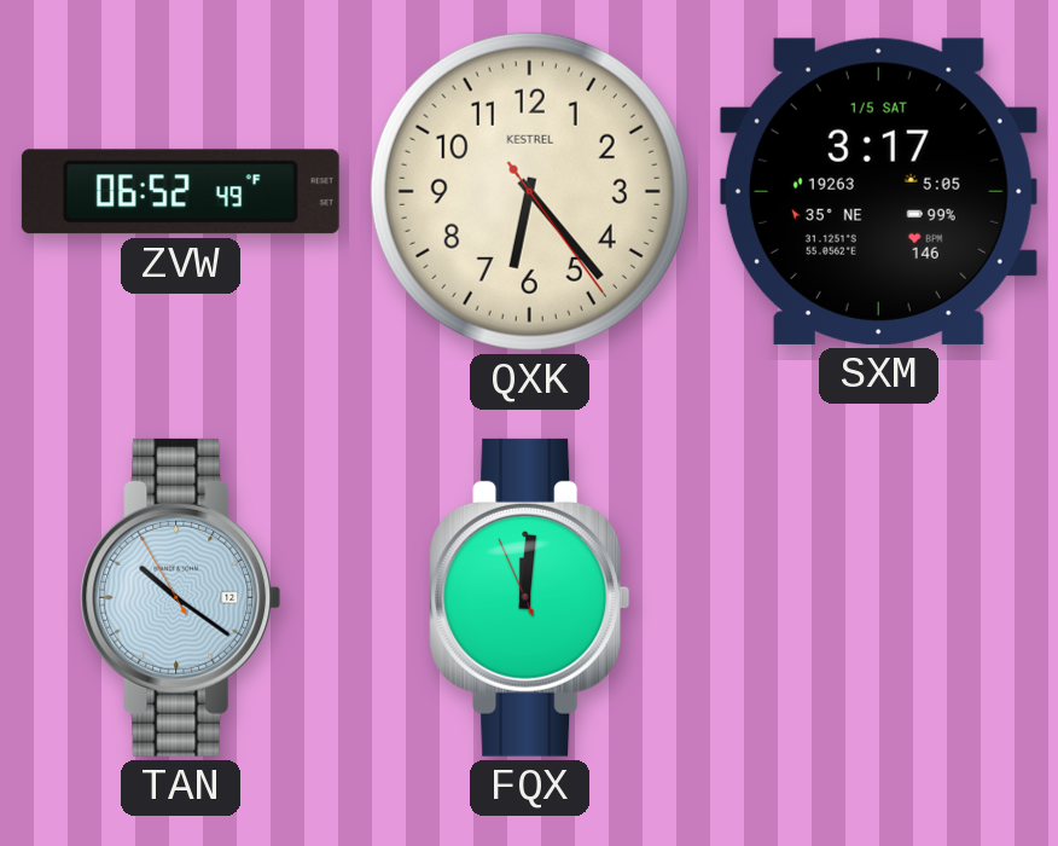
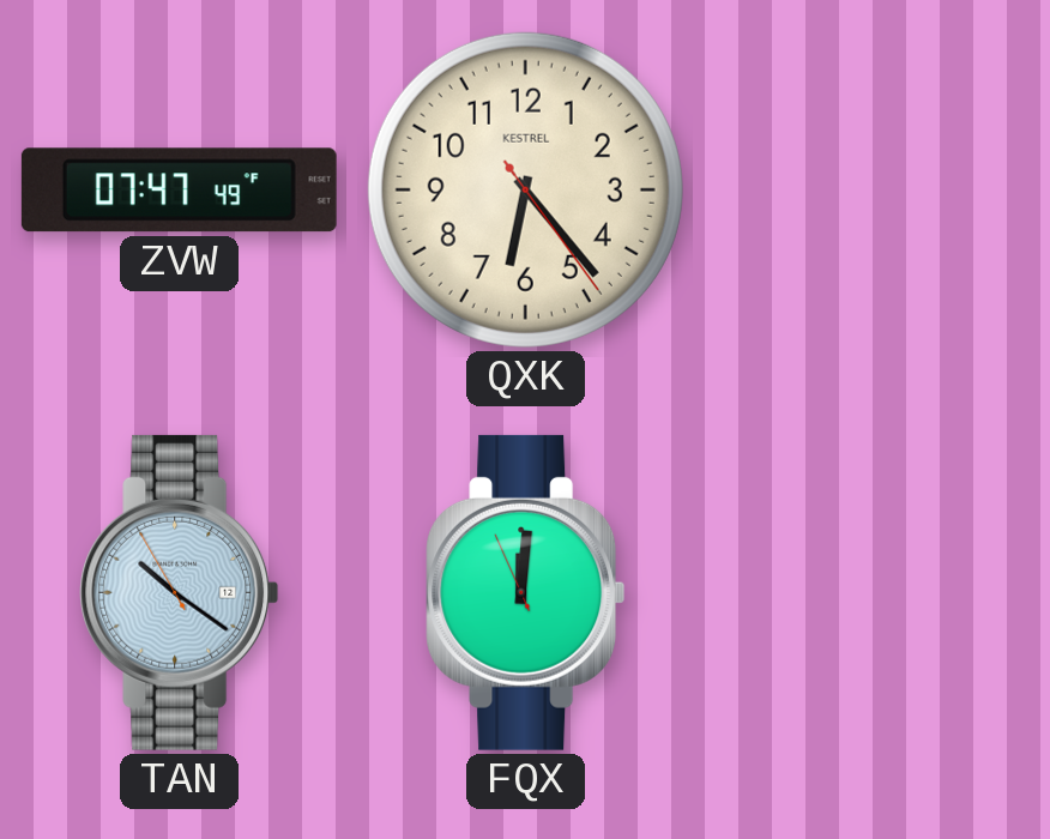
ZVW: 06:52 -> 07:47
SXM: 3:17 -> none
